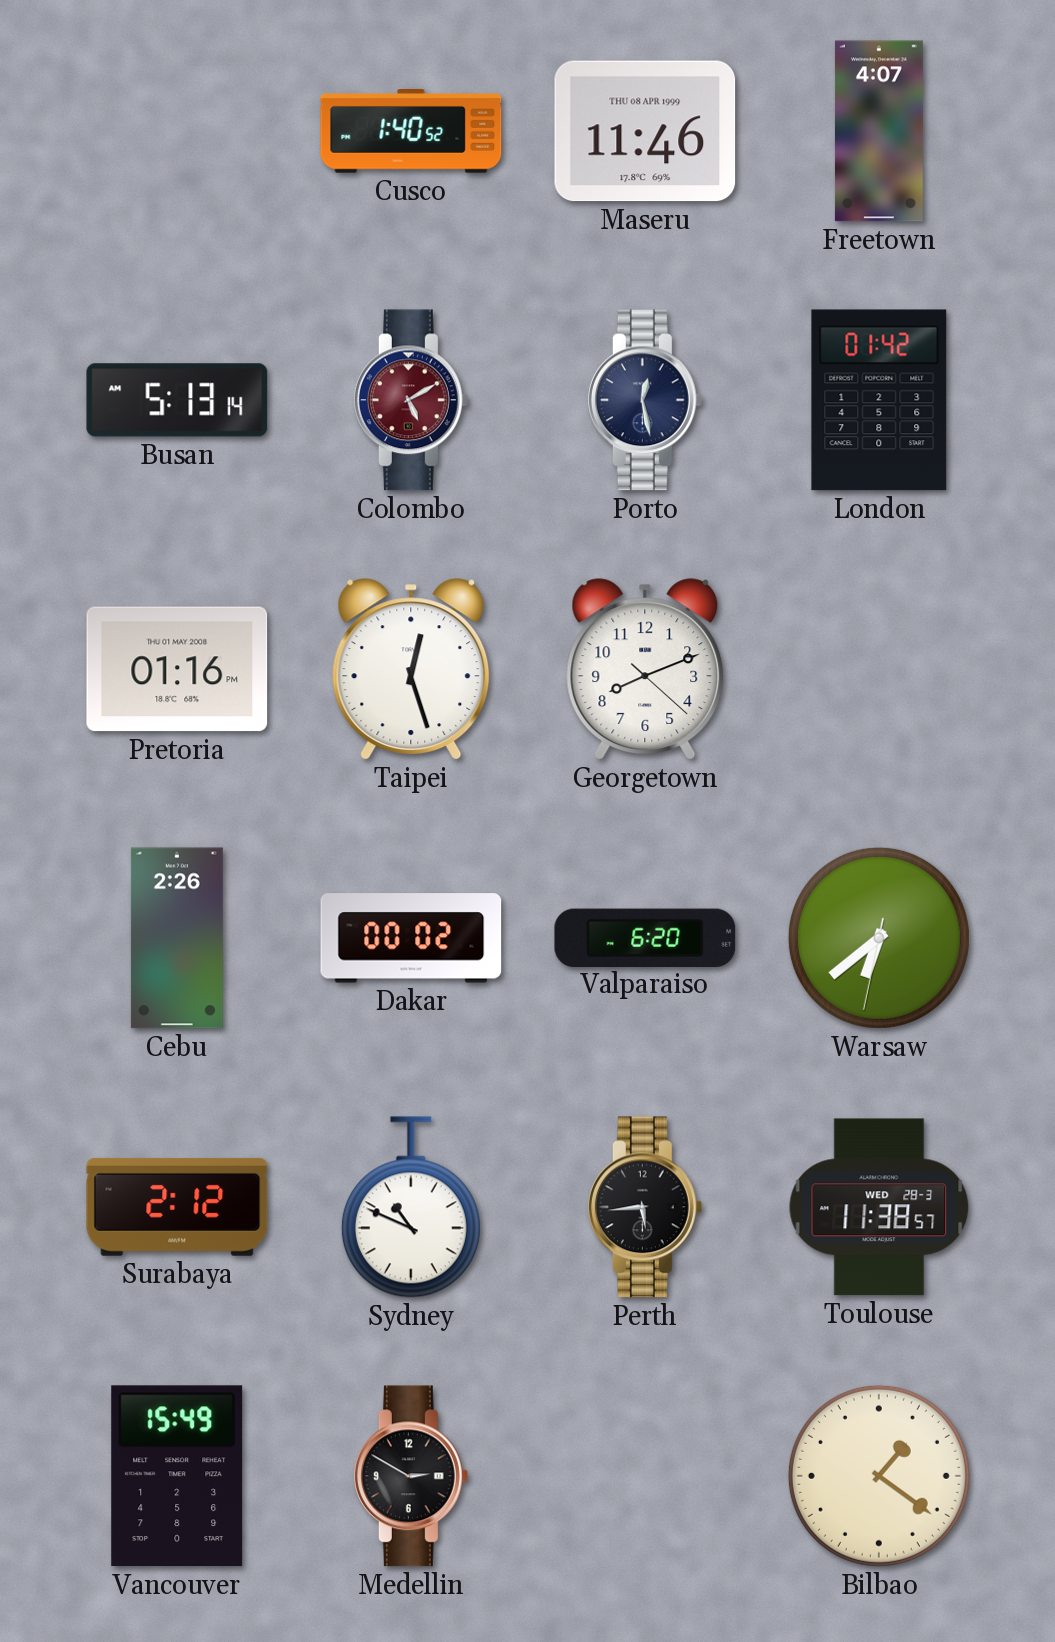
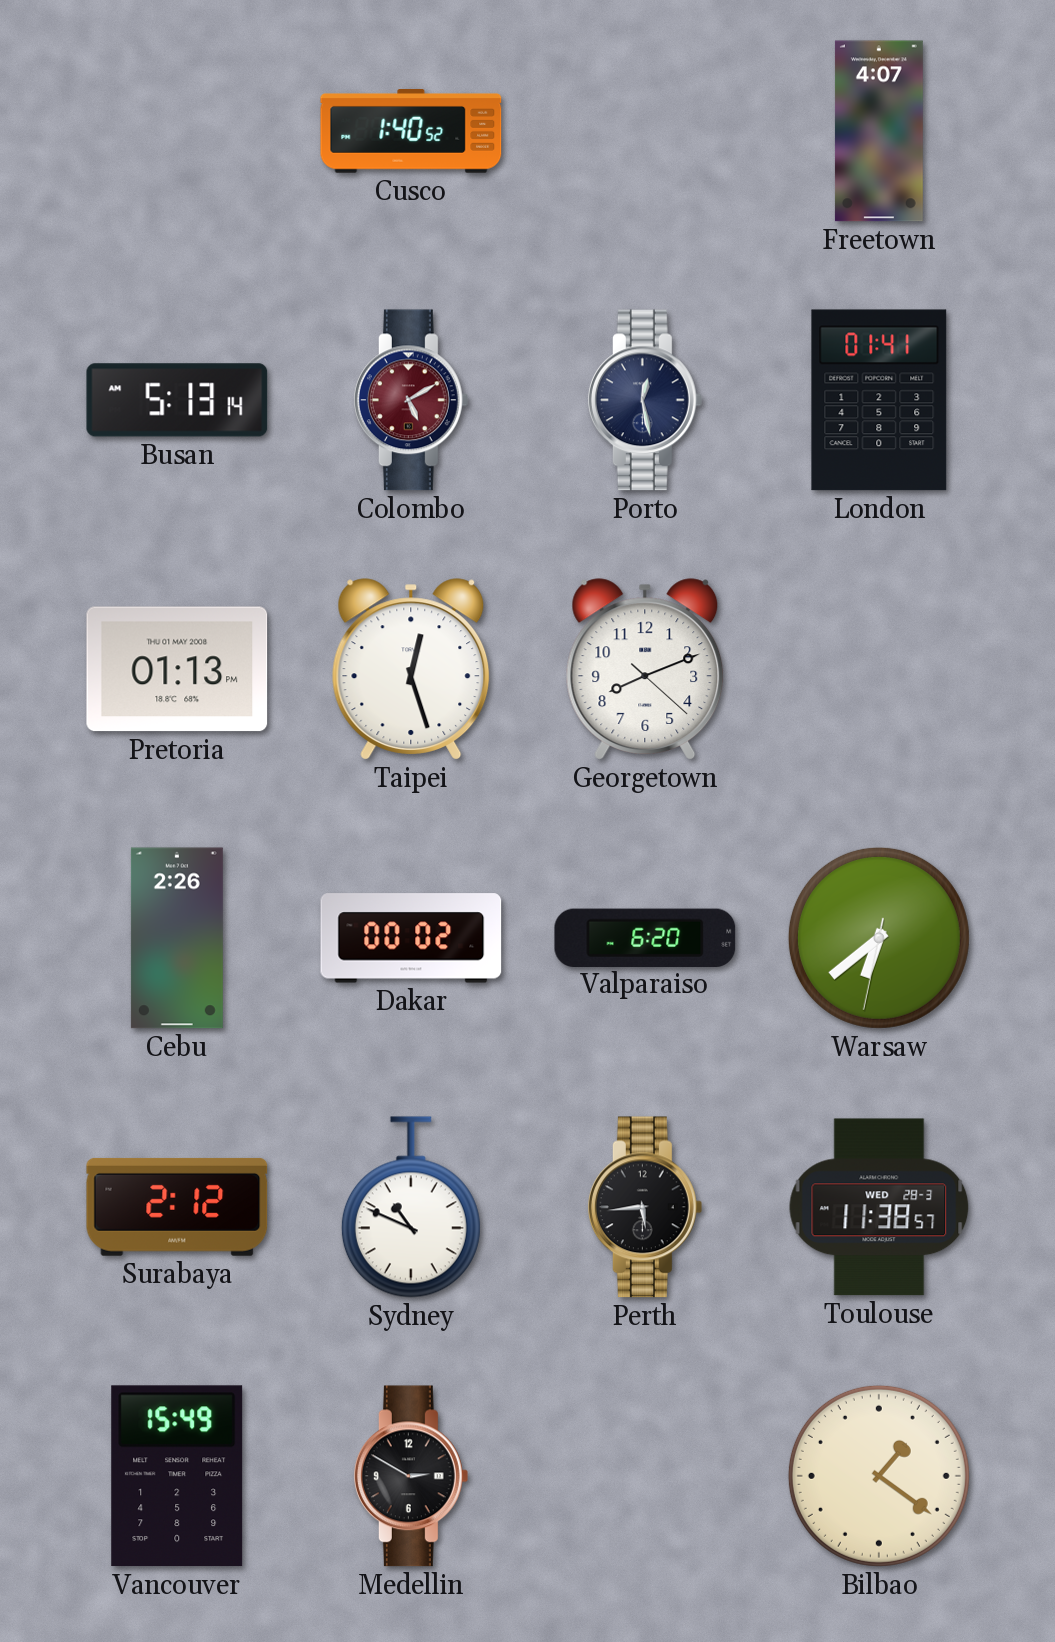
Maseru: 11:46 -> none
London: 01:42 -> 01:41
Pretoria: 01:16 -> 01:13
